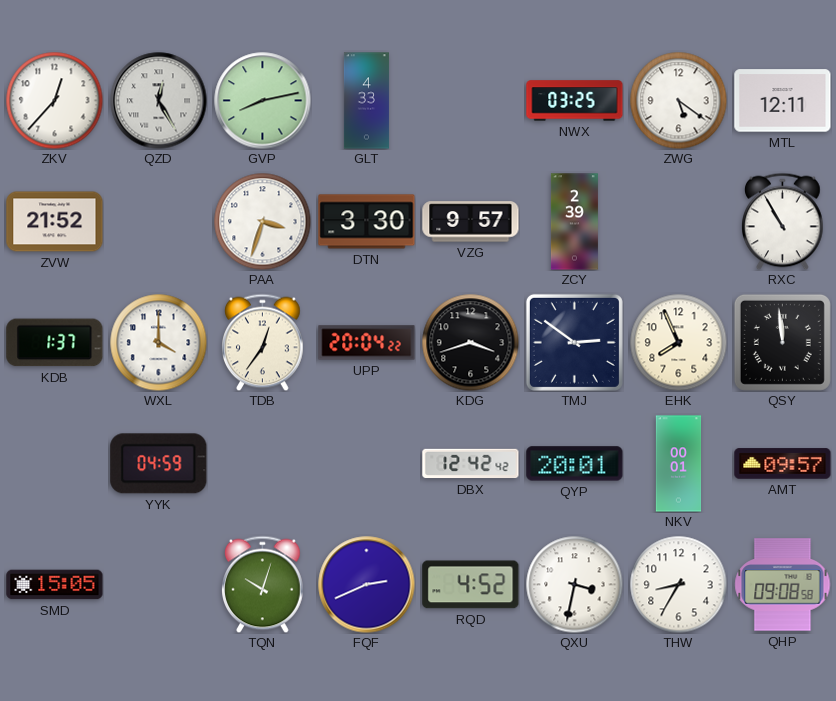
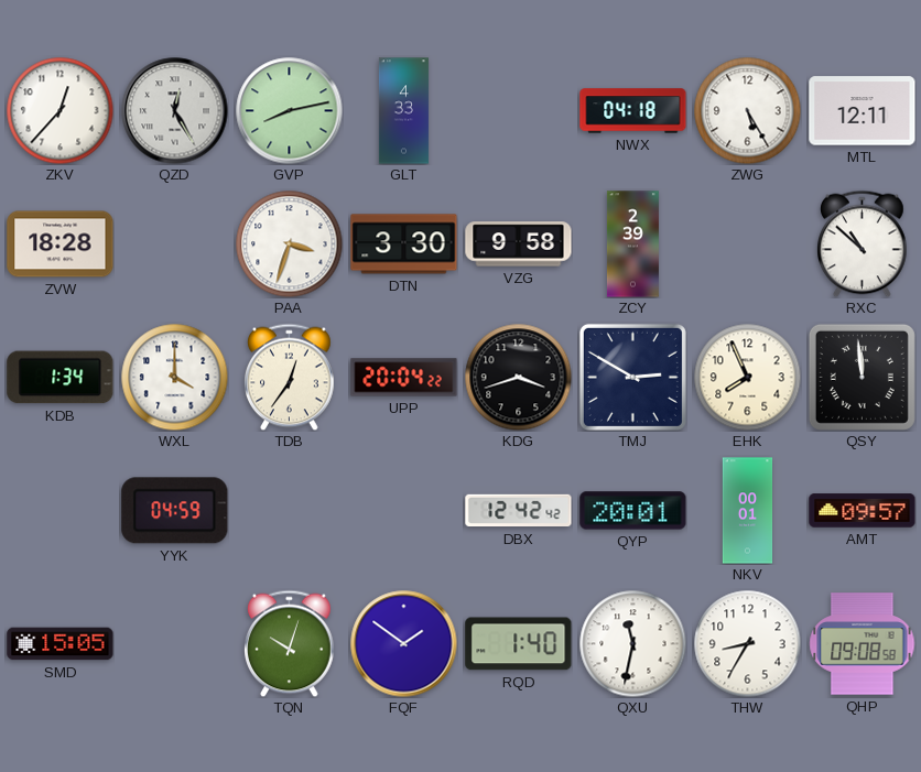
NWX: 03:25 -> 04:18
ZWG: 5:21 -> 5:25
ZVW: 21:52 -> 18:28
VZG: 9:57 -> 9:58
RXC: 10:55 -> 10:52
KDB: 1:37 -> 1:34
TMJ: 2:51 -> 2:50
FQF: 2:41 -> 1:51
RQD: 4:52 -> 1:40
QXU: 3:32 -> 11:32
